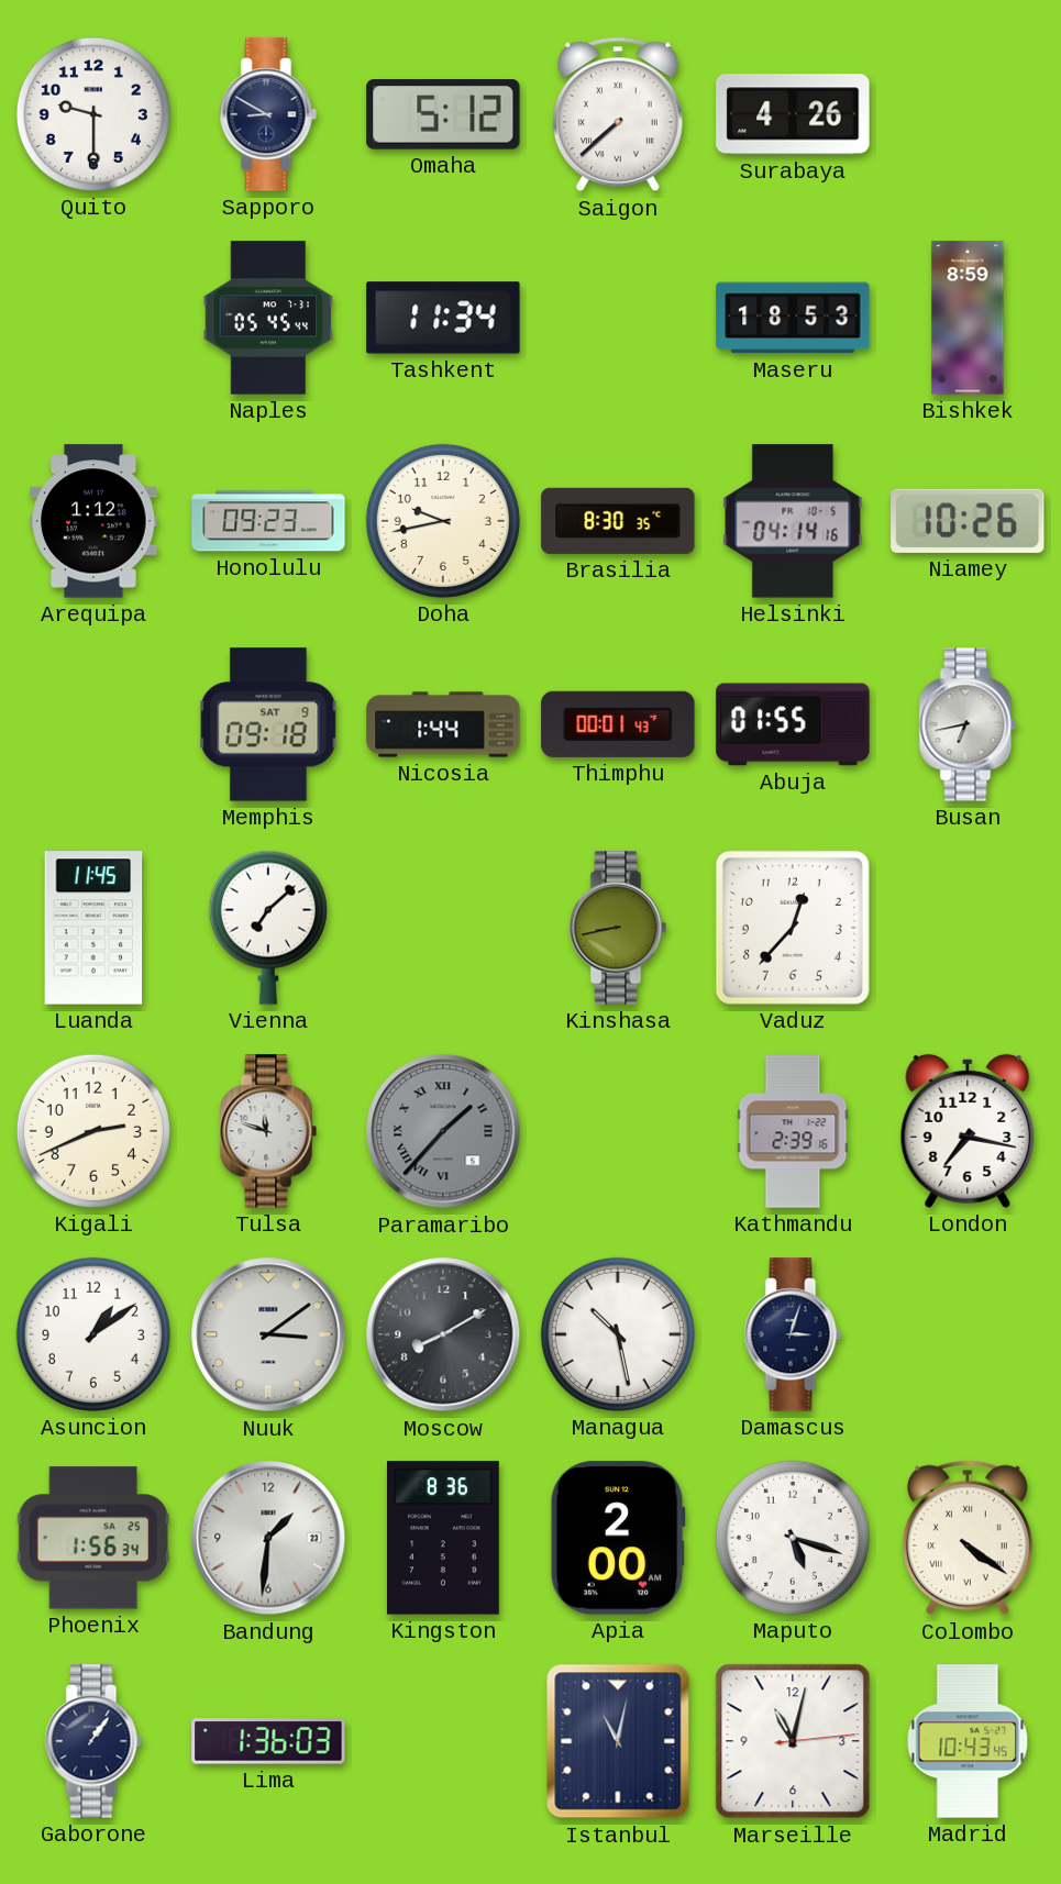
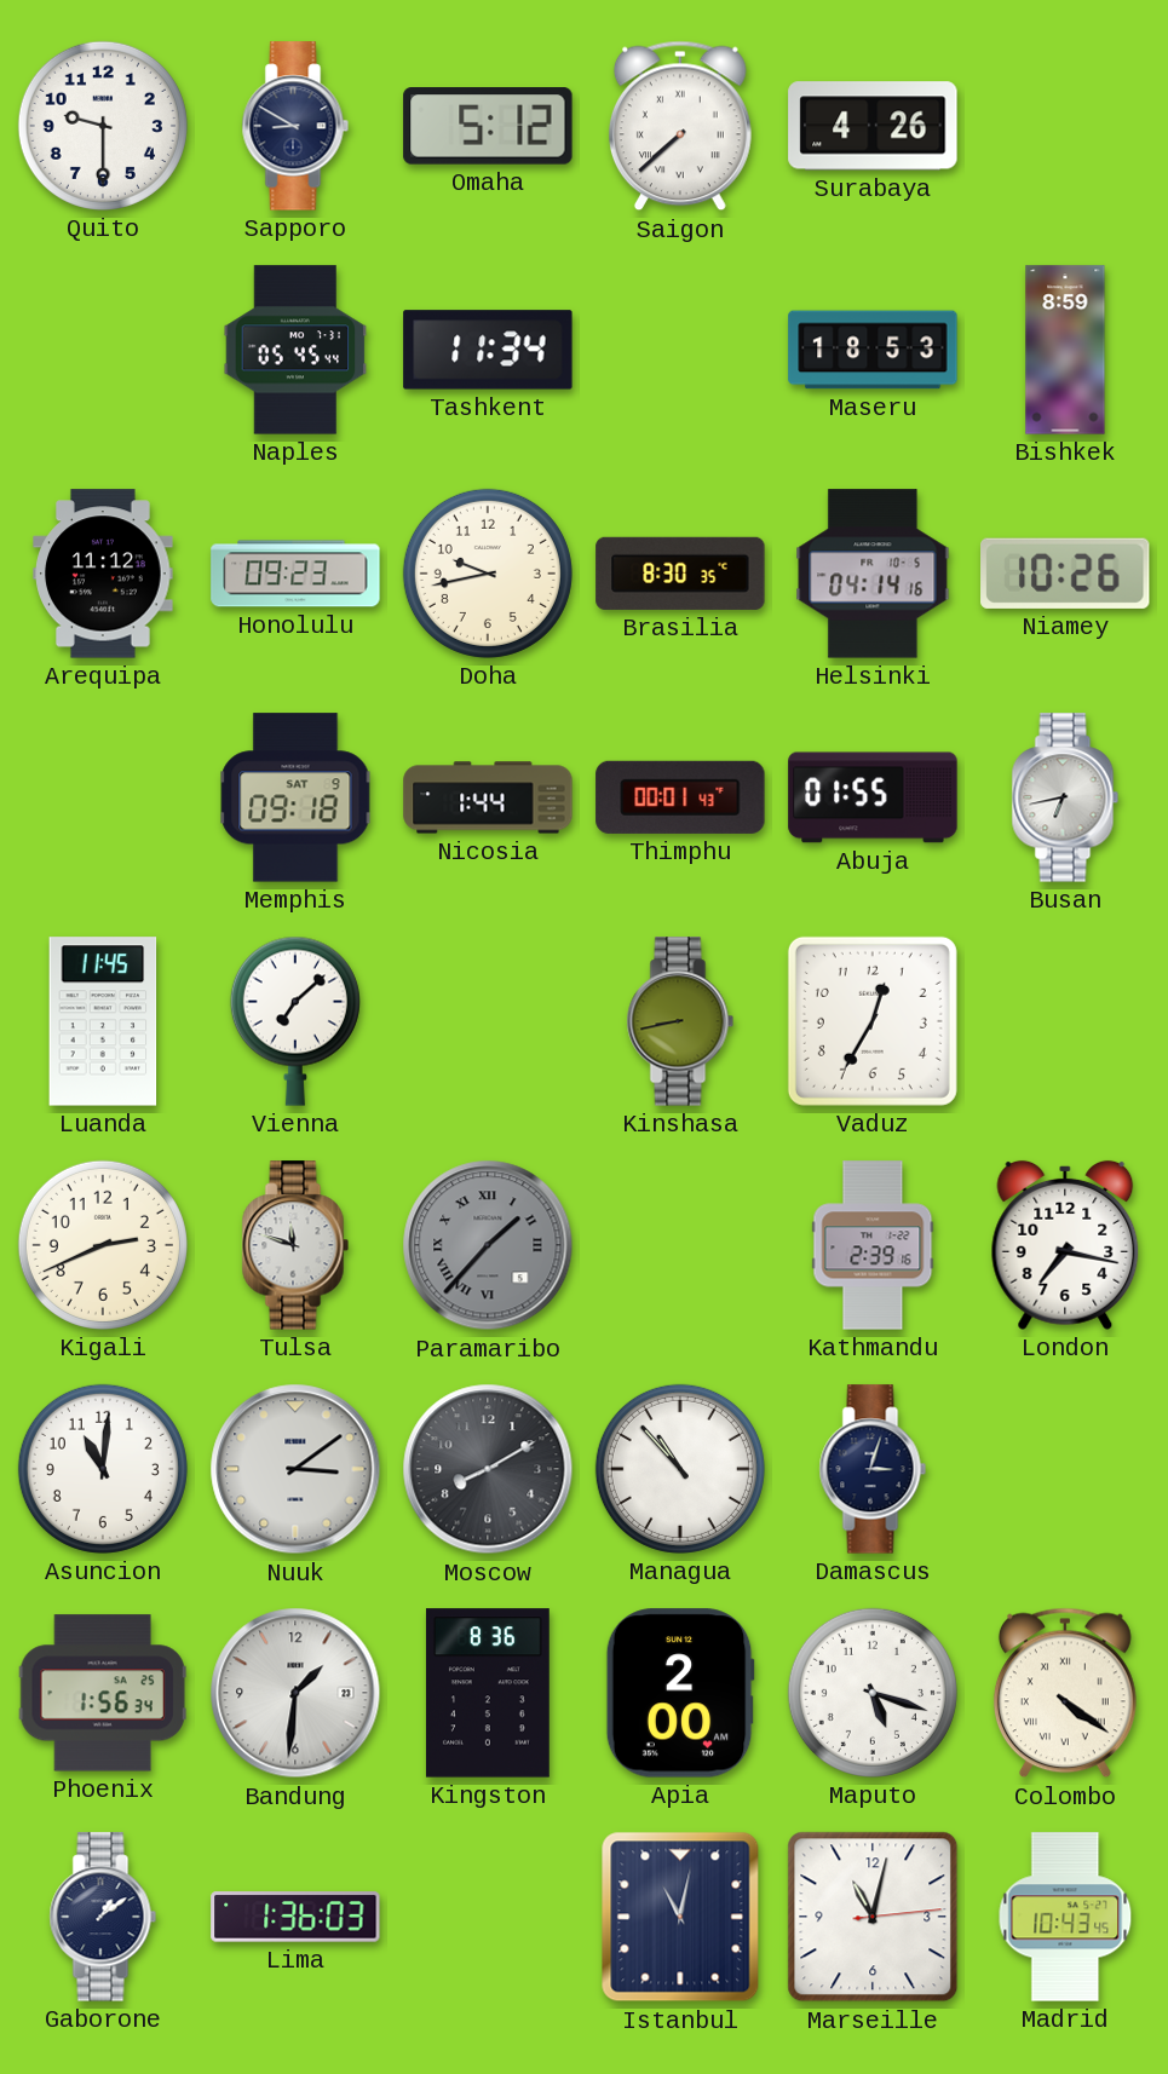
Arequipa: 1:12 -> 11:12
Vaduz: 12:37 -> 12:35
Asuncion: 1:09 -> 11:01
Managua: 10:28 -> 10:53
Gaborone: 1:06 -> 1:09
